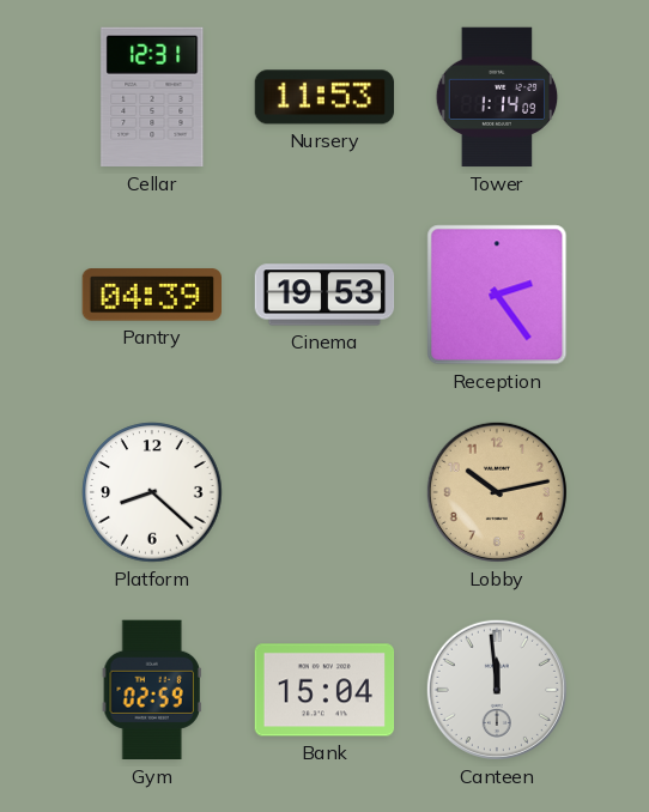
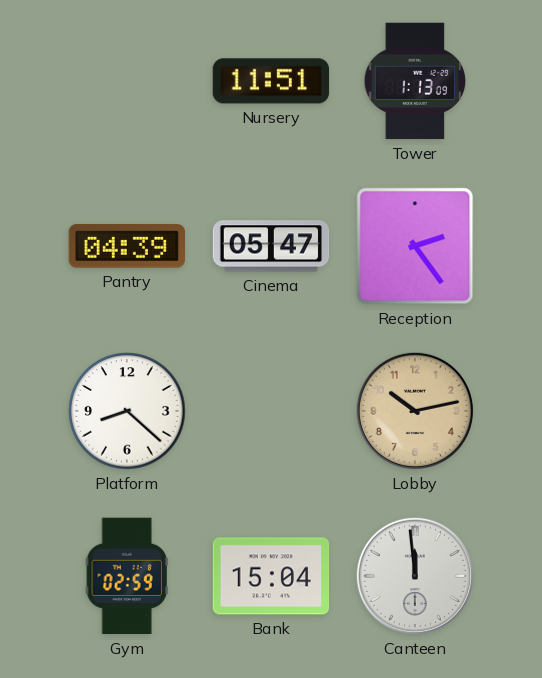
Cellar: 12:31 -> none
Nursery: 11:53 -> 11:51
Tower: 1:14 -> 1:13
Cinema: 19:53 -> 05:47
